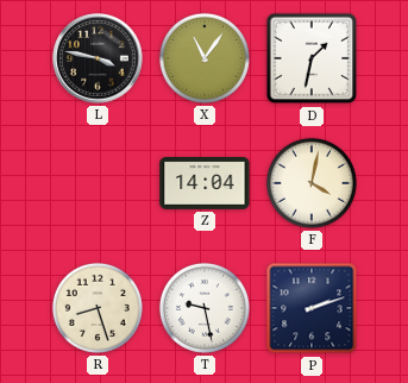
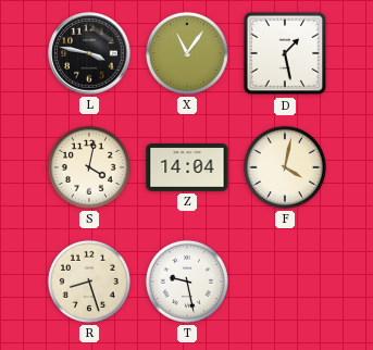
D: 1:32 -> 1:28
S: none -> 4:02
P: 2:12 -> none
